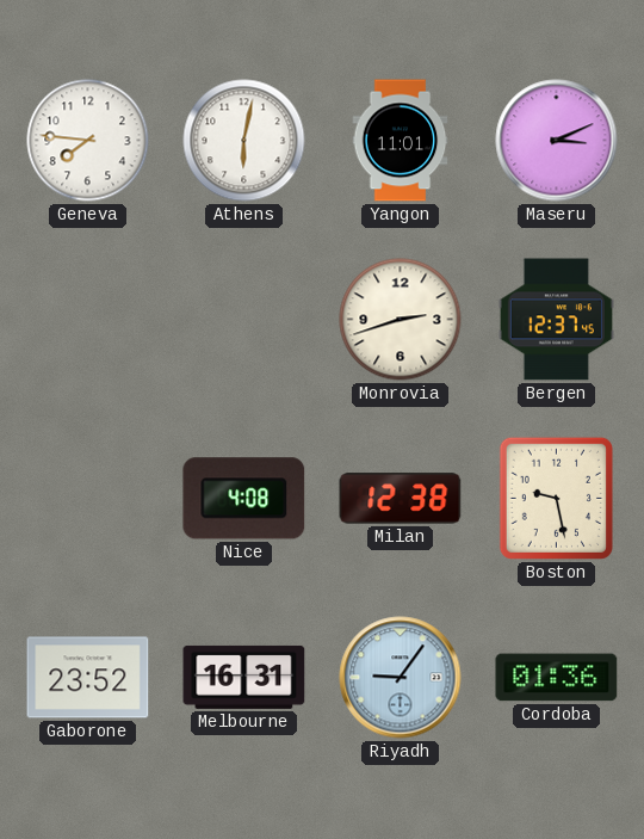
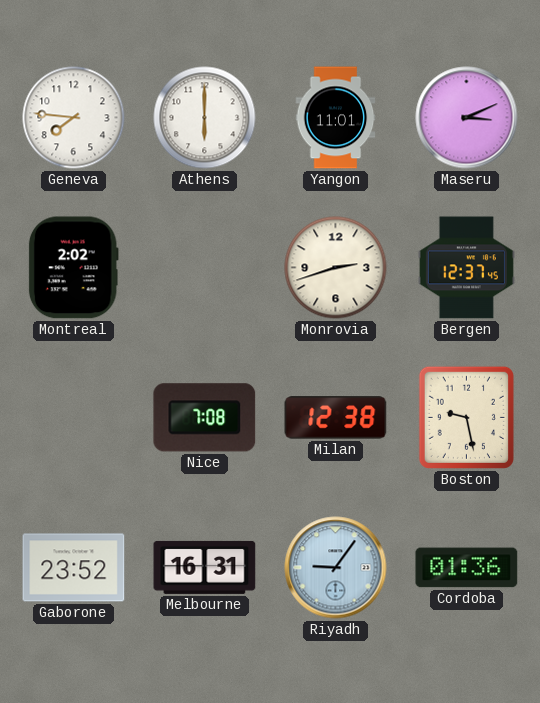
Athens: 6:02 -> 6:00
Montreal: none -> 2:02
Nice: 4:08 -> 7:08
